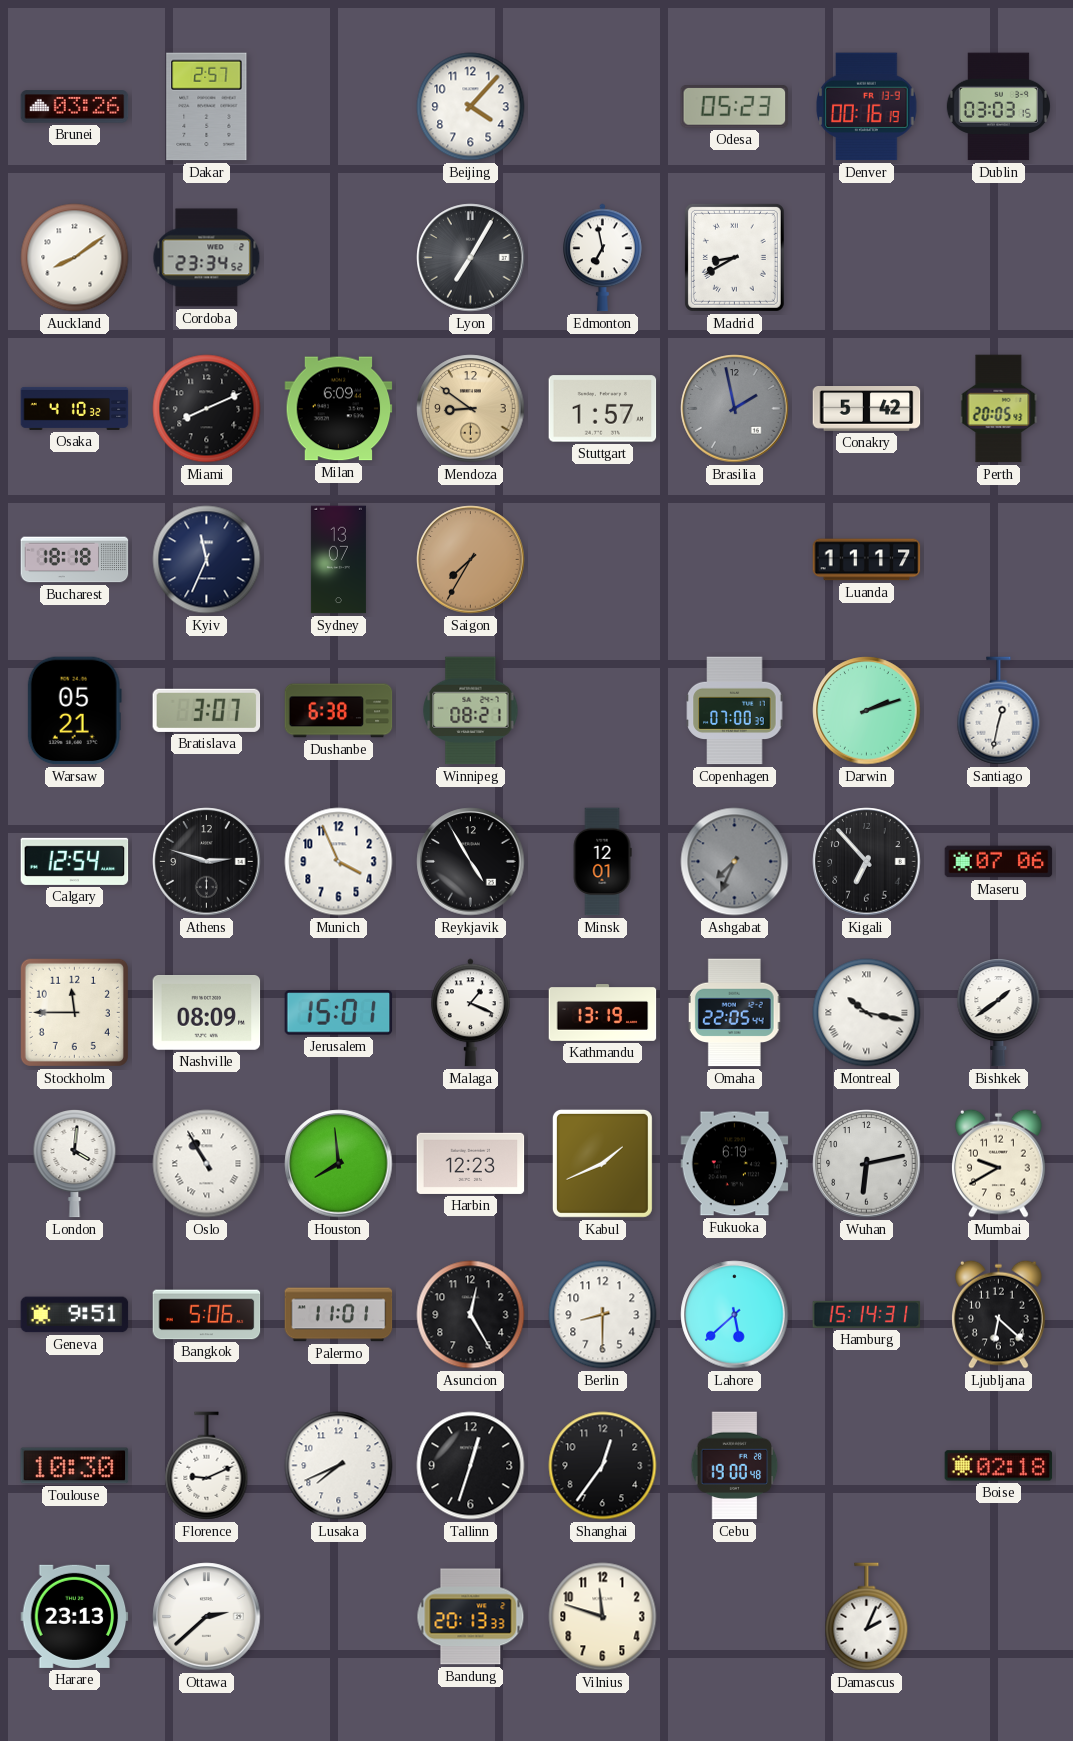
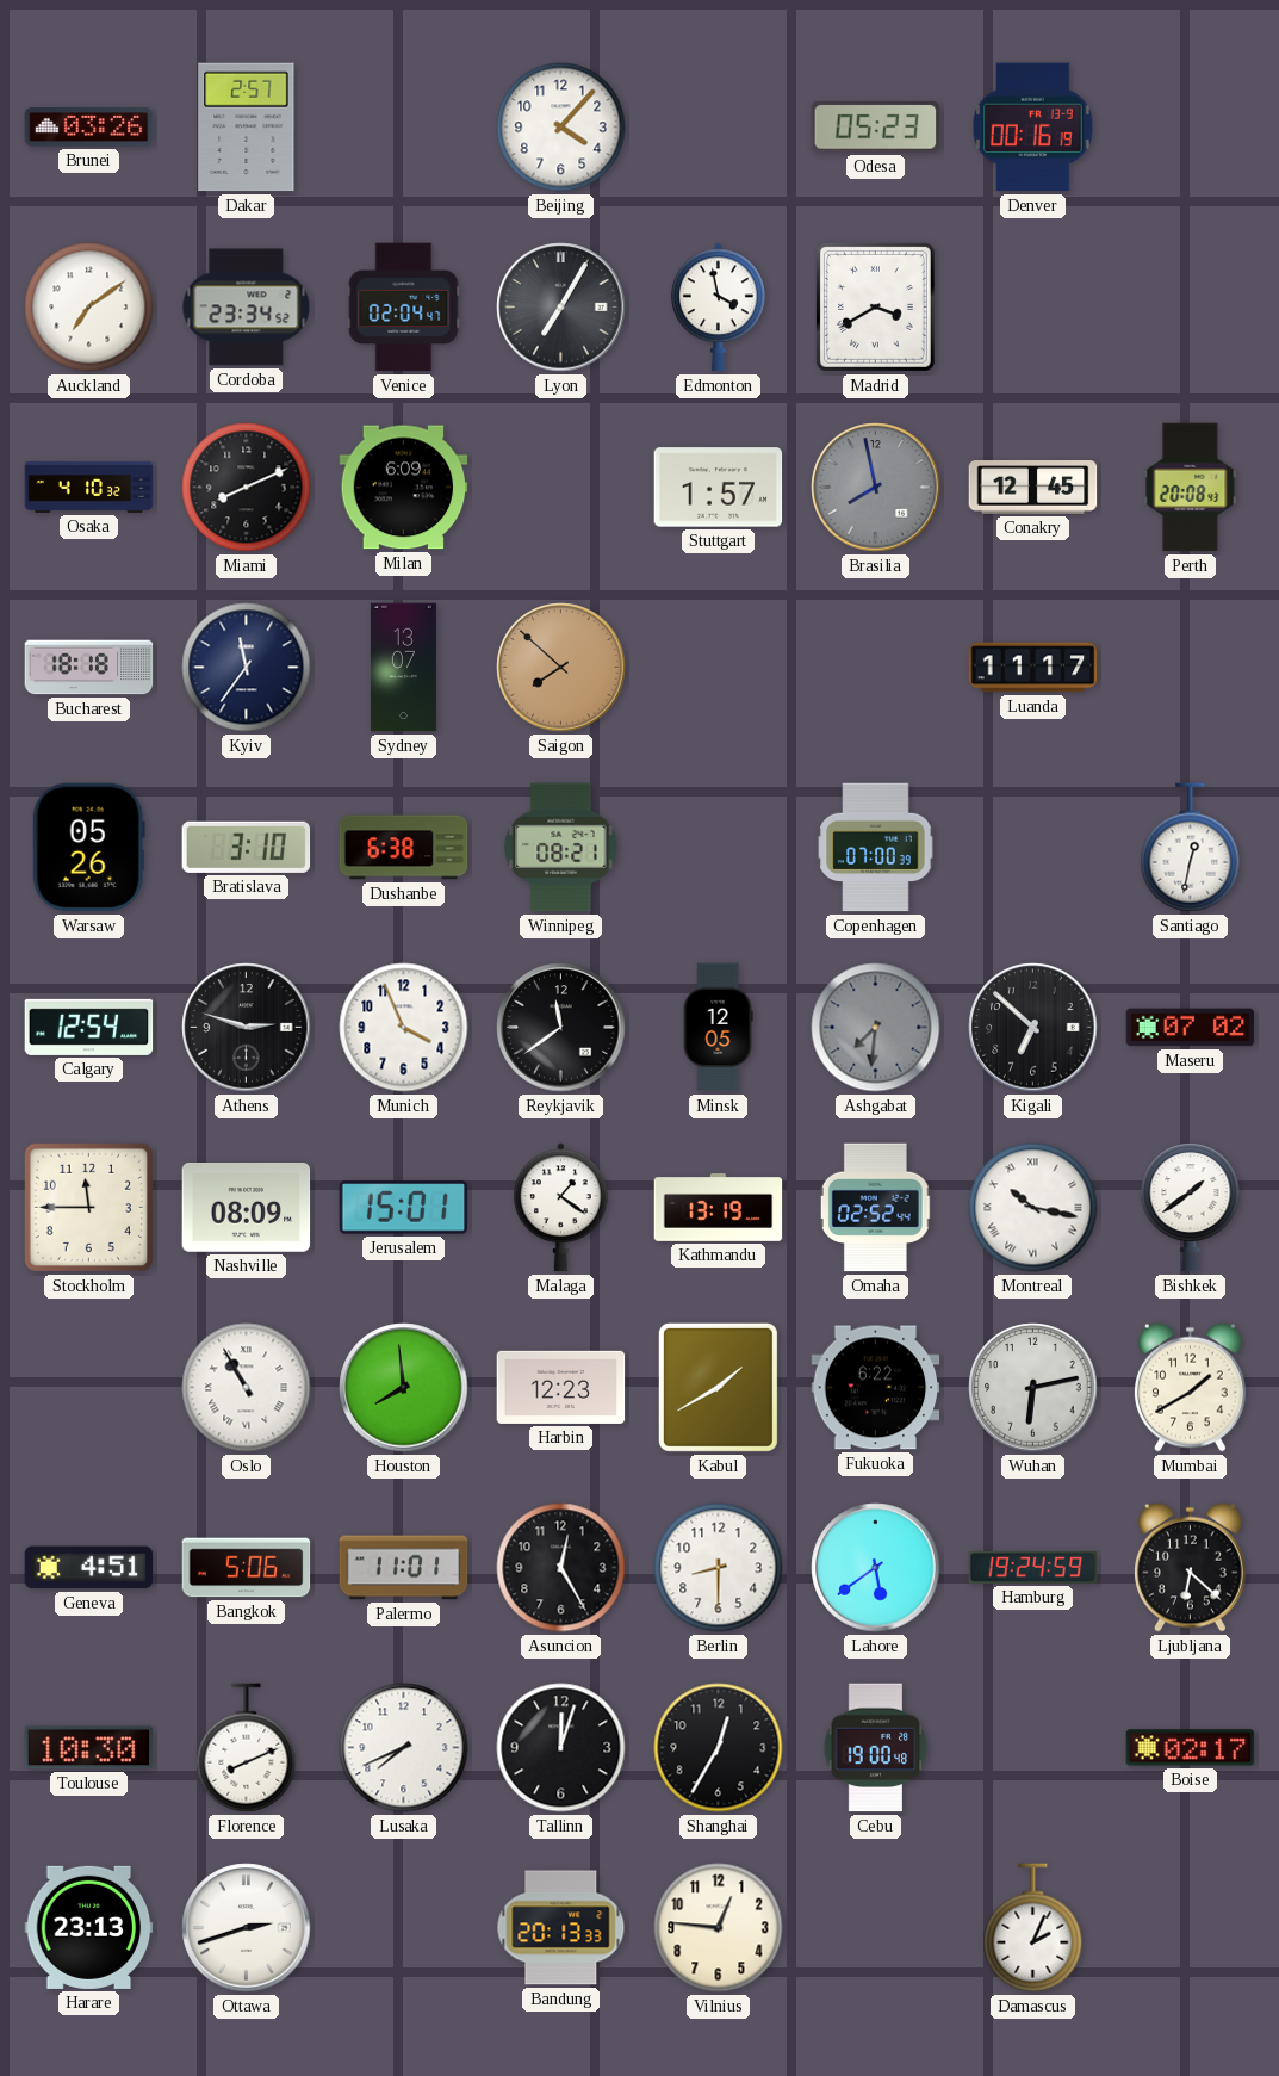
Dublin: 03:03 -> none
Auckland: 8:09 -> 7:09
Venice: none -> 02:04
Edmonton: 6:58 -> 3:58
Madrid: 8:40 -> 3:40
Mendoza: 8:51 -> none
Brasilia: 1:58 -> 7:58
Conakry: 5:42 -> 12:45
Perth: 20:05 -> 20:08
Kyiv: 11:34 -> 11:36
Saigon: 7:35 -> 7:52
Warsaw: 05:21 -> 05:26
Bratislava: 3:07 -> 3:10
Darwin: 2:12 -> none
Reykjavik: 4:55 -> 11:39
Minsk: 12:01 -> 12:05
Ashgabat: 7:34 -> 7:31
Kigali: 6:53 -> 6:52
Maseru: 07:06 -> 07:02
Malaga: 1:19 -> 1:21
Omaha: 22:05 -> 02:52
London: 4:01 -> none
Kabul: 1:41 -> 1:40
Fukuoka: 6:19 -> 6:22
Mumbai: 9:40 -> 1:40
Geneva: 9:51 -> 4:51
Lahore: 5:38 -> 5:39
Hamburg: 15:14 -> 19:24
Florence: 9:11 -> 8:11
Tallinn: 12:33 -> 12:03
Shanghai: 12:36 -> 12:35
Boise: 02:18 -> 02:17
Ottawa: 2:38 -> 2:42
Vilnius: 11:48 -> 12:46
